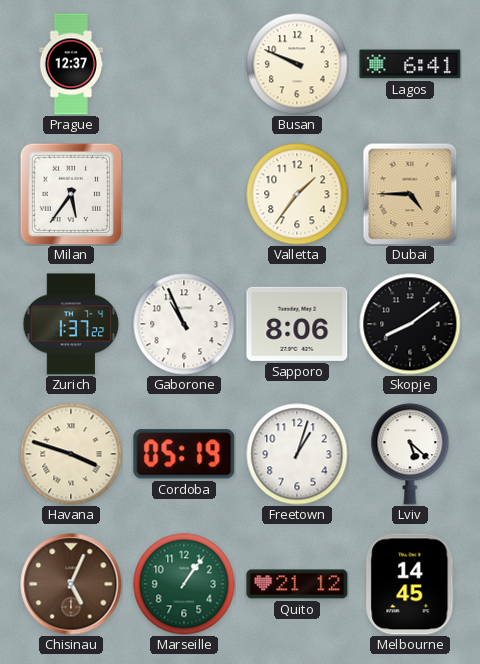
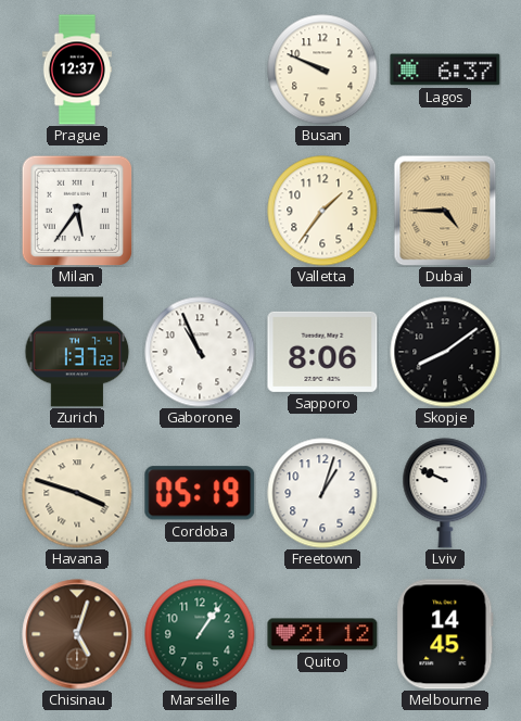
Lagos: 6:41 -> 6:37
Lviv: 5:22 -> 9:49
Chisinau: 5:04 -> 5:03
